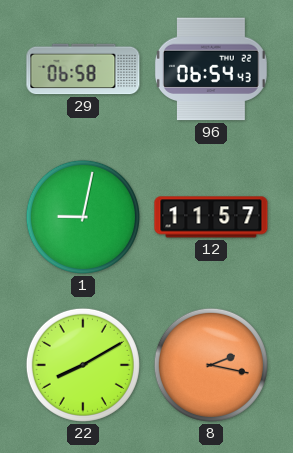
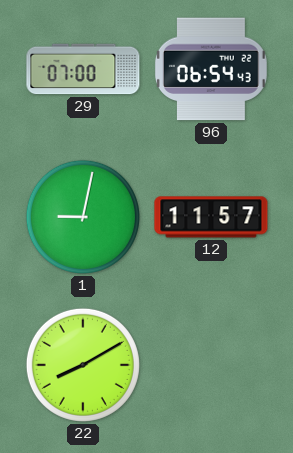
29: 06:58 -> 07:00
8: 2:17 -> none
